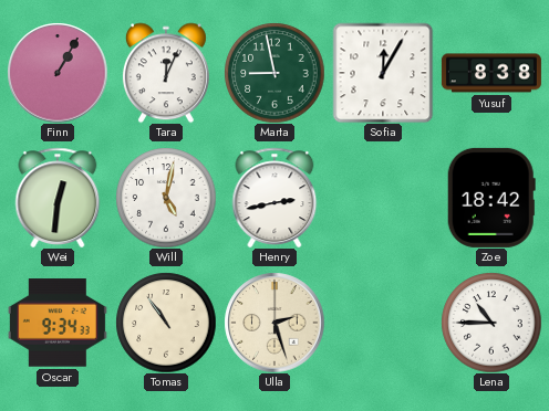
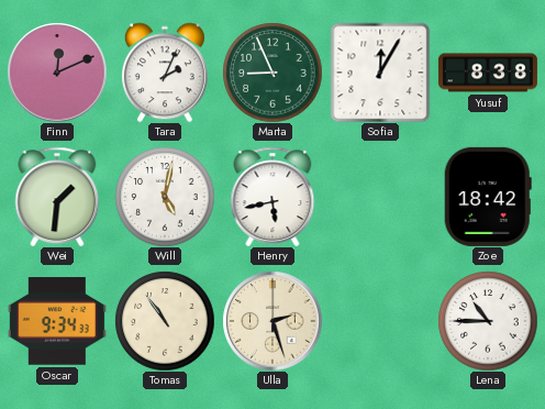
Finn: 1:05 -> 12:11
Tara: 12:04 -> 2:04
Marta: 8:58 -> 8:56
Wei: 12:31 -> 1:31
Henry: 2:43 -> 5:43
